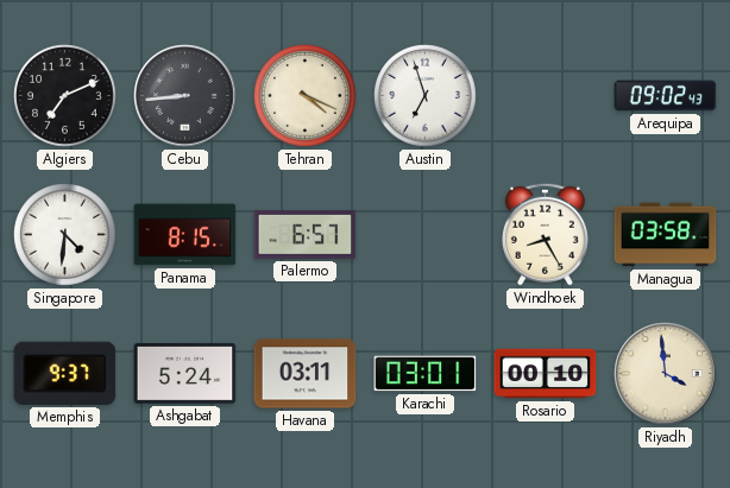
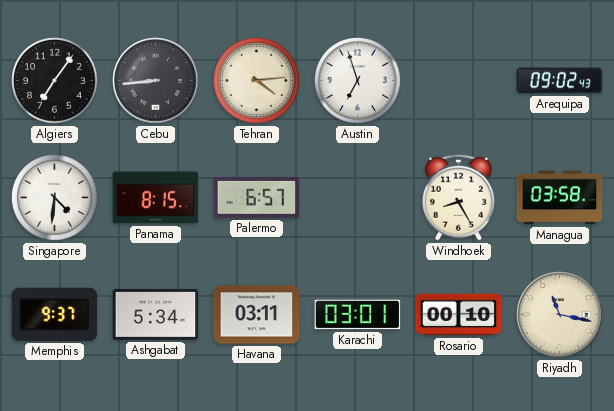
Algiers: 7:11 -> 7:06
Tehran: 4:19 -> 4:14
Ashgabat: 5:24 -> 5:34
Riyadh: 3:59 -> 11:17
